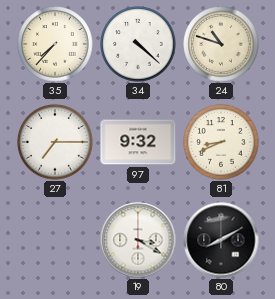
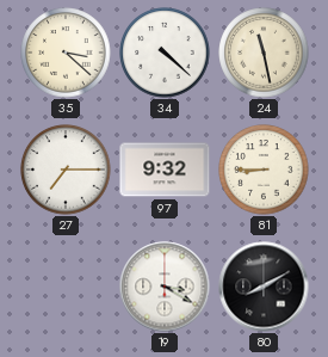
35: 7:37 -> 3:22
24: 10:48 -> 11:28
81: 8:41 -> 8:45
